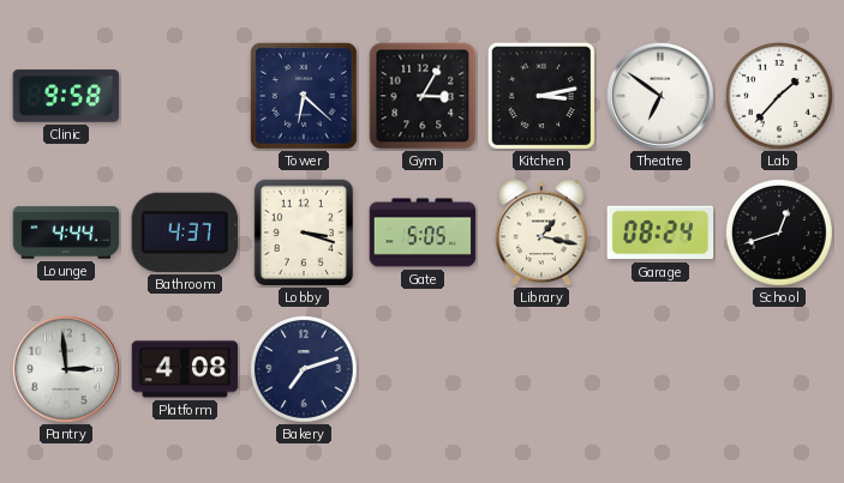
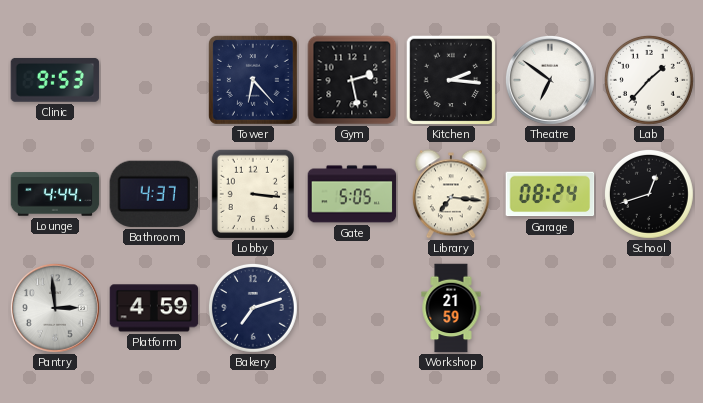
Clinic: 9:58 -> 9:53
Tower: 6:22 -> 6:23
Gym: 3:05 -> 2:28
Kitchen: 3:13 -> 2:16
Lobby: 3:18 -> 3:16
Library: 1:17 -> 7:16
Platform: 4:08 -> 4:59
Workshop: none -> 21:59
